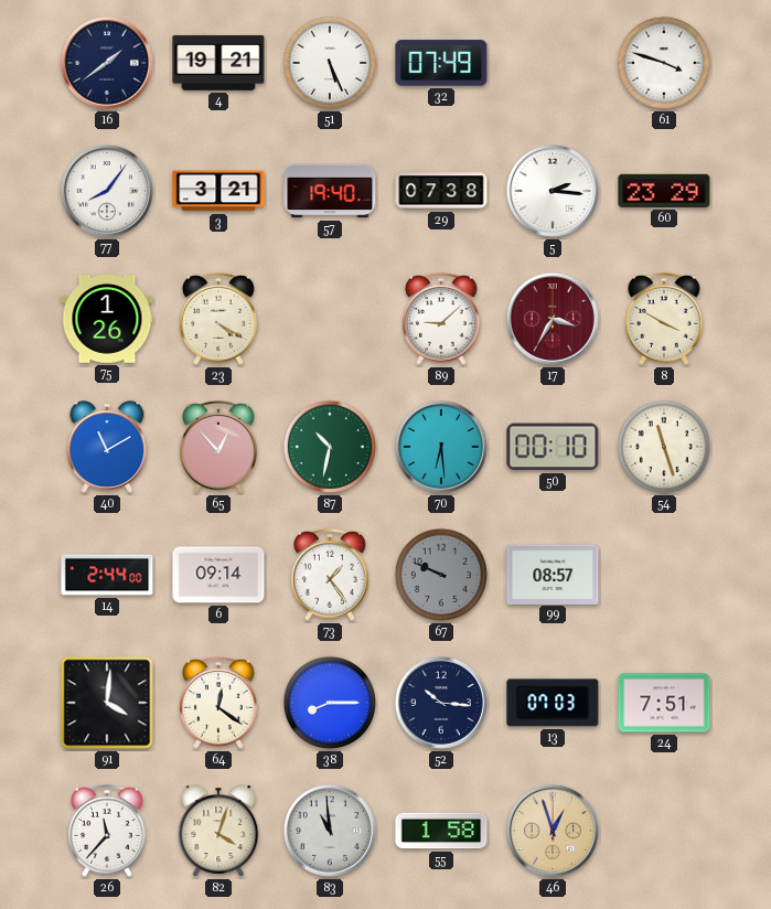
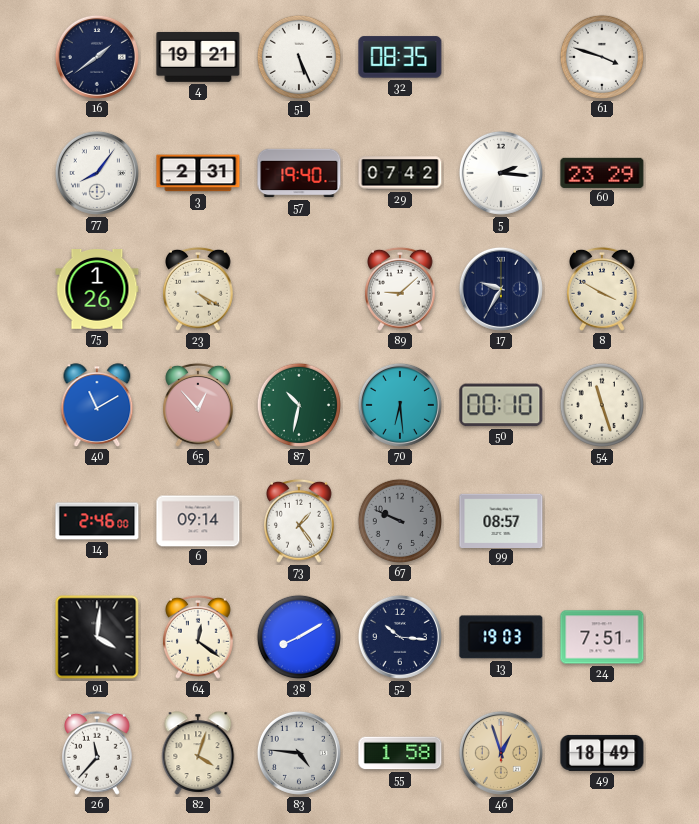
32: 07:49 -> 08:35
3: 3:21 -> 2:31
29: 07:38 -> 07:42
17: 3:35 -> 9:35
17 dial: burgundy -> navy
14: 2:44 -> 2:46
38: 8:15 -> 8:10
13: 07:03 -> 19:03
83: 10:59 -> 4:46
49: none -> 18:49
